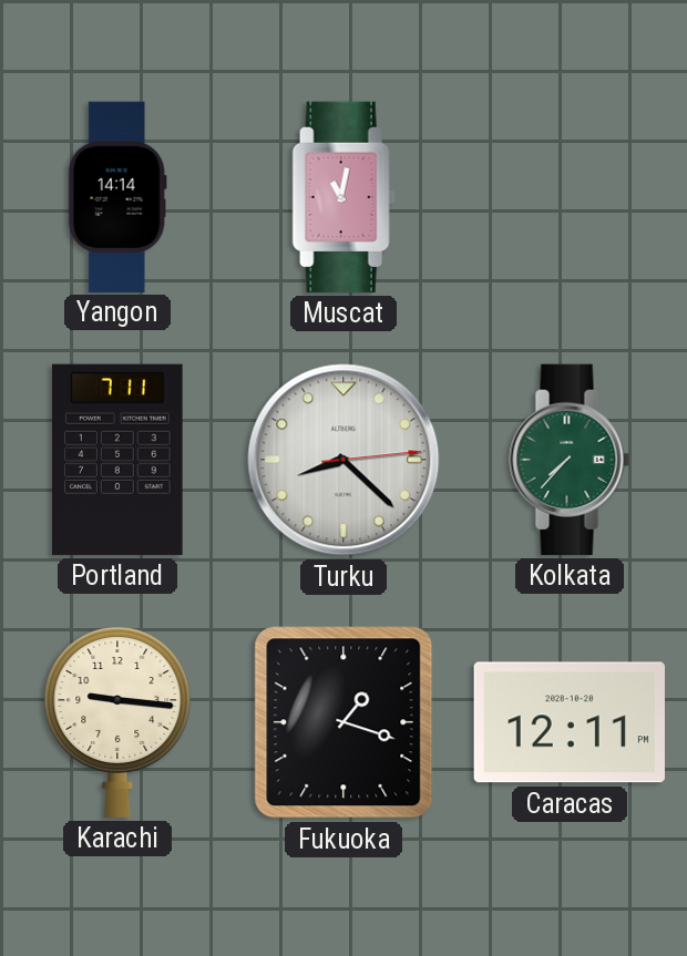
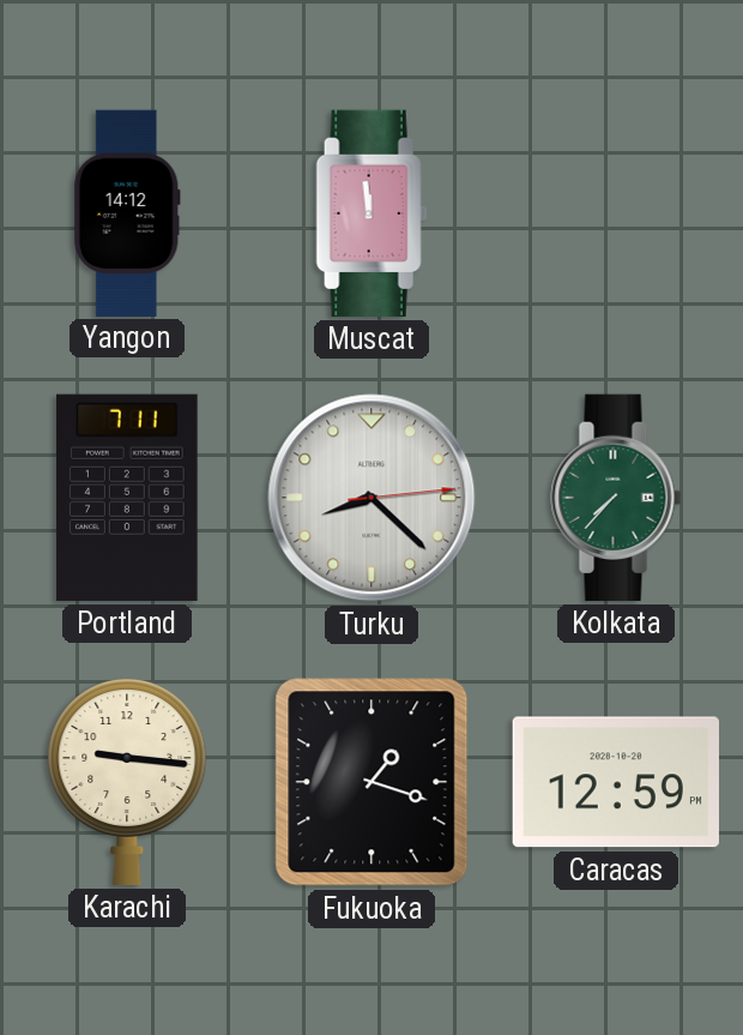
Yangon: 14:14 -> 14:12
Muscat: 11:02 -> 11:59
Caracas: 12:11 -> 12:59
